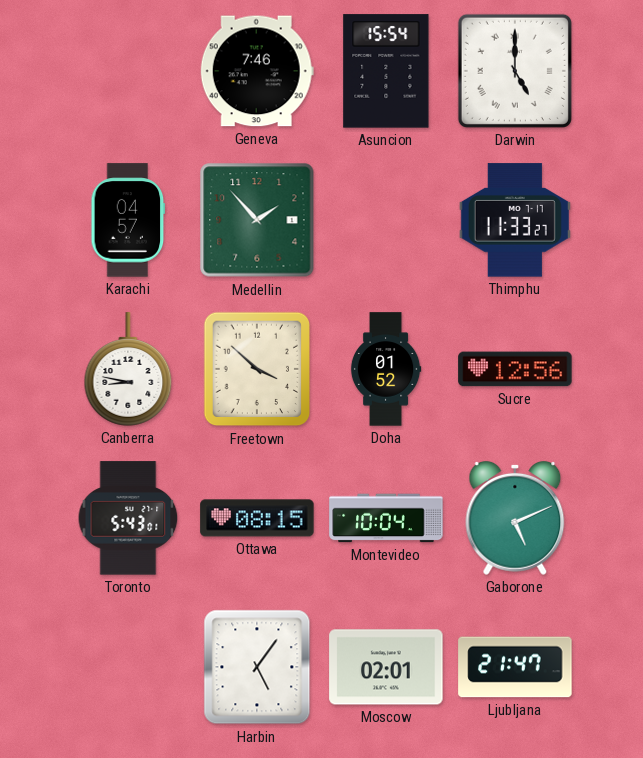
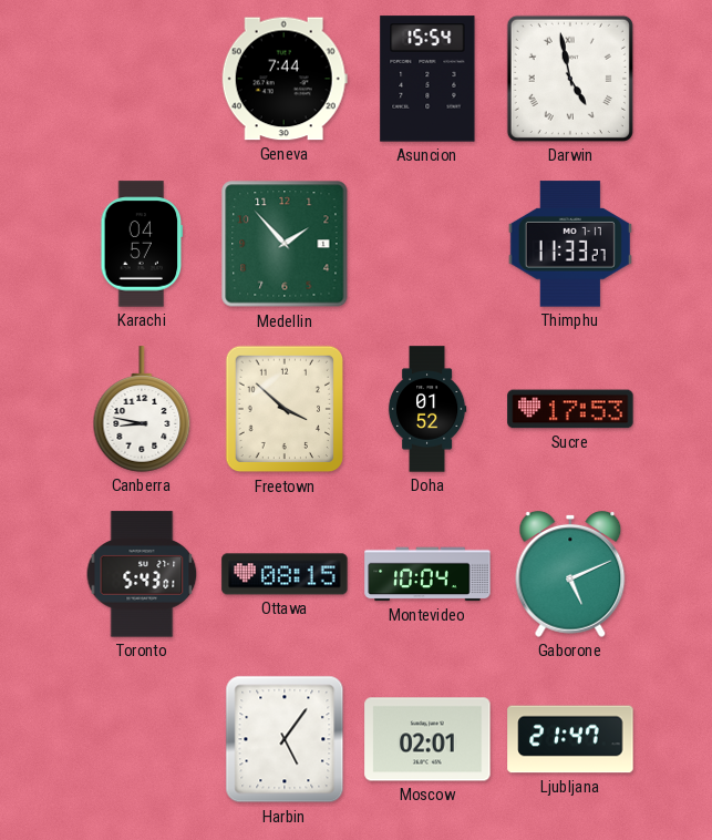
Geneva: 7:46 -> 7:44
Darwin: 5:00 -> 4:58
Sucre: 12:56 -> 17:53
